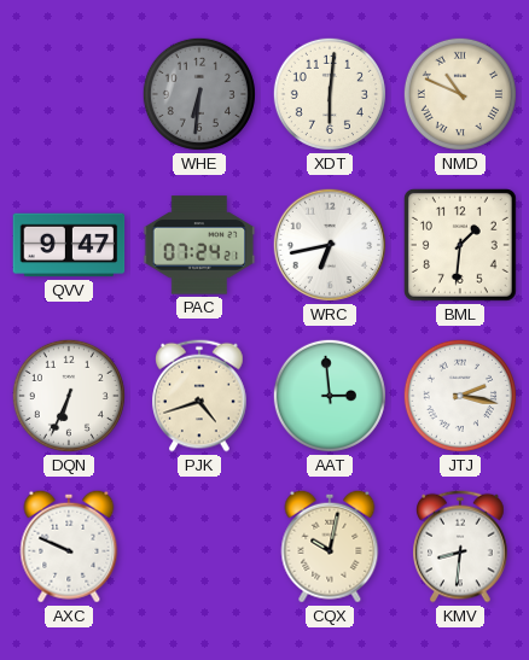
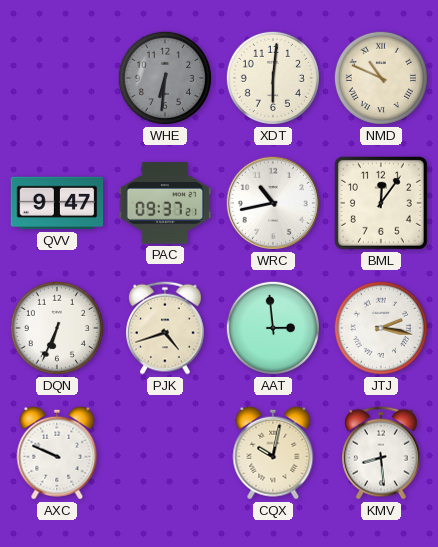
PAC: 07:24 -> 09:37
WRC: 6:43 -> 10:43
BML: 1:31 -> 12:06
KMV: 8:31 -> 8:29
